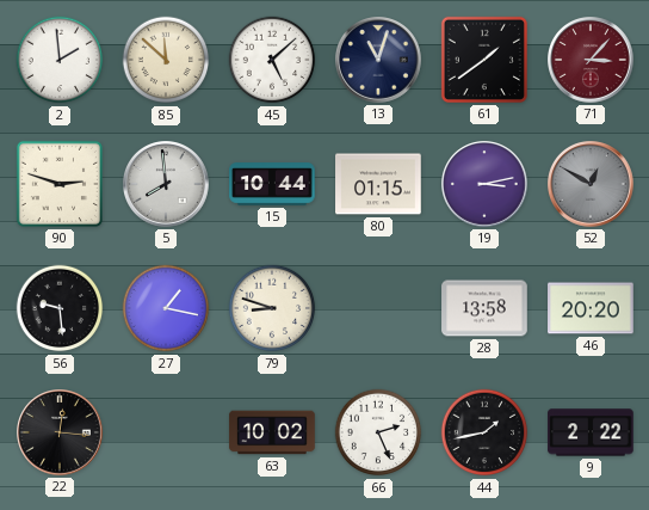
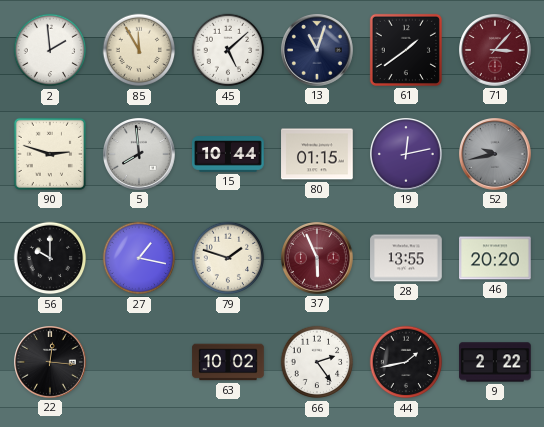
85: 11:52 -> 11:55
19: 3:13 -> 12:13
52: 12:50 -> 9:43
56: 9:29 -> 10:00
79: 8:48 -> 1:48
37: none -> 5:56
28: 13:58 -> 13:55
66: 2:26 -> 2:24
